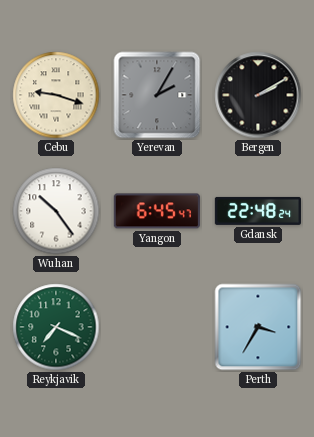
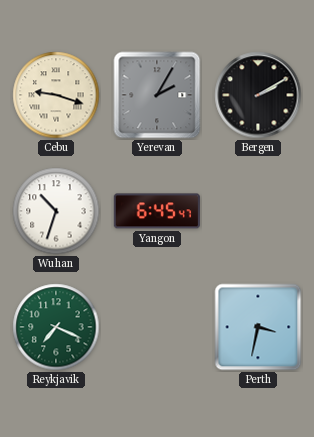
Wuhan: 10:24 -> 10:33
Gdansk: 22:48 -> none
Perth: 3:35 -> 3:32
